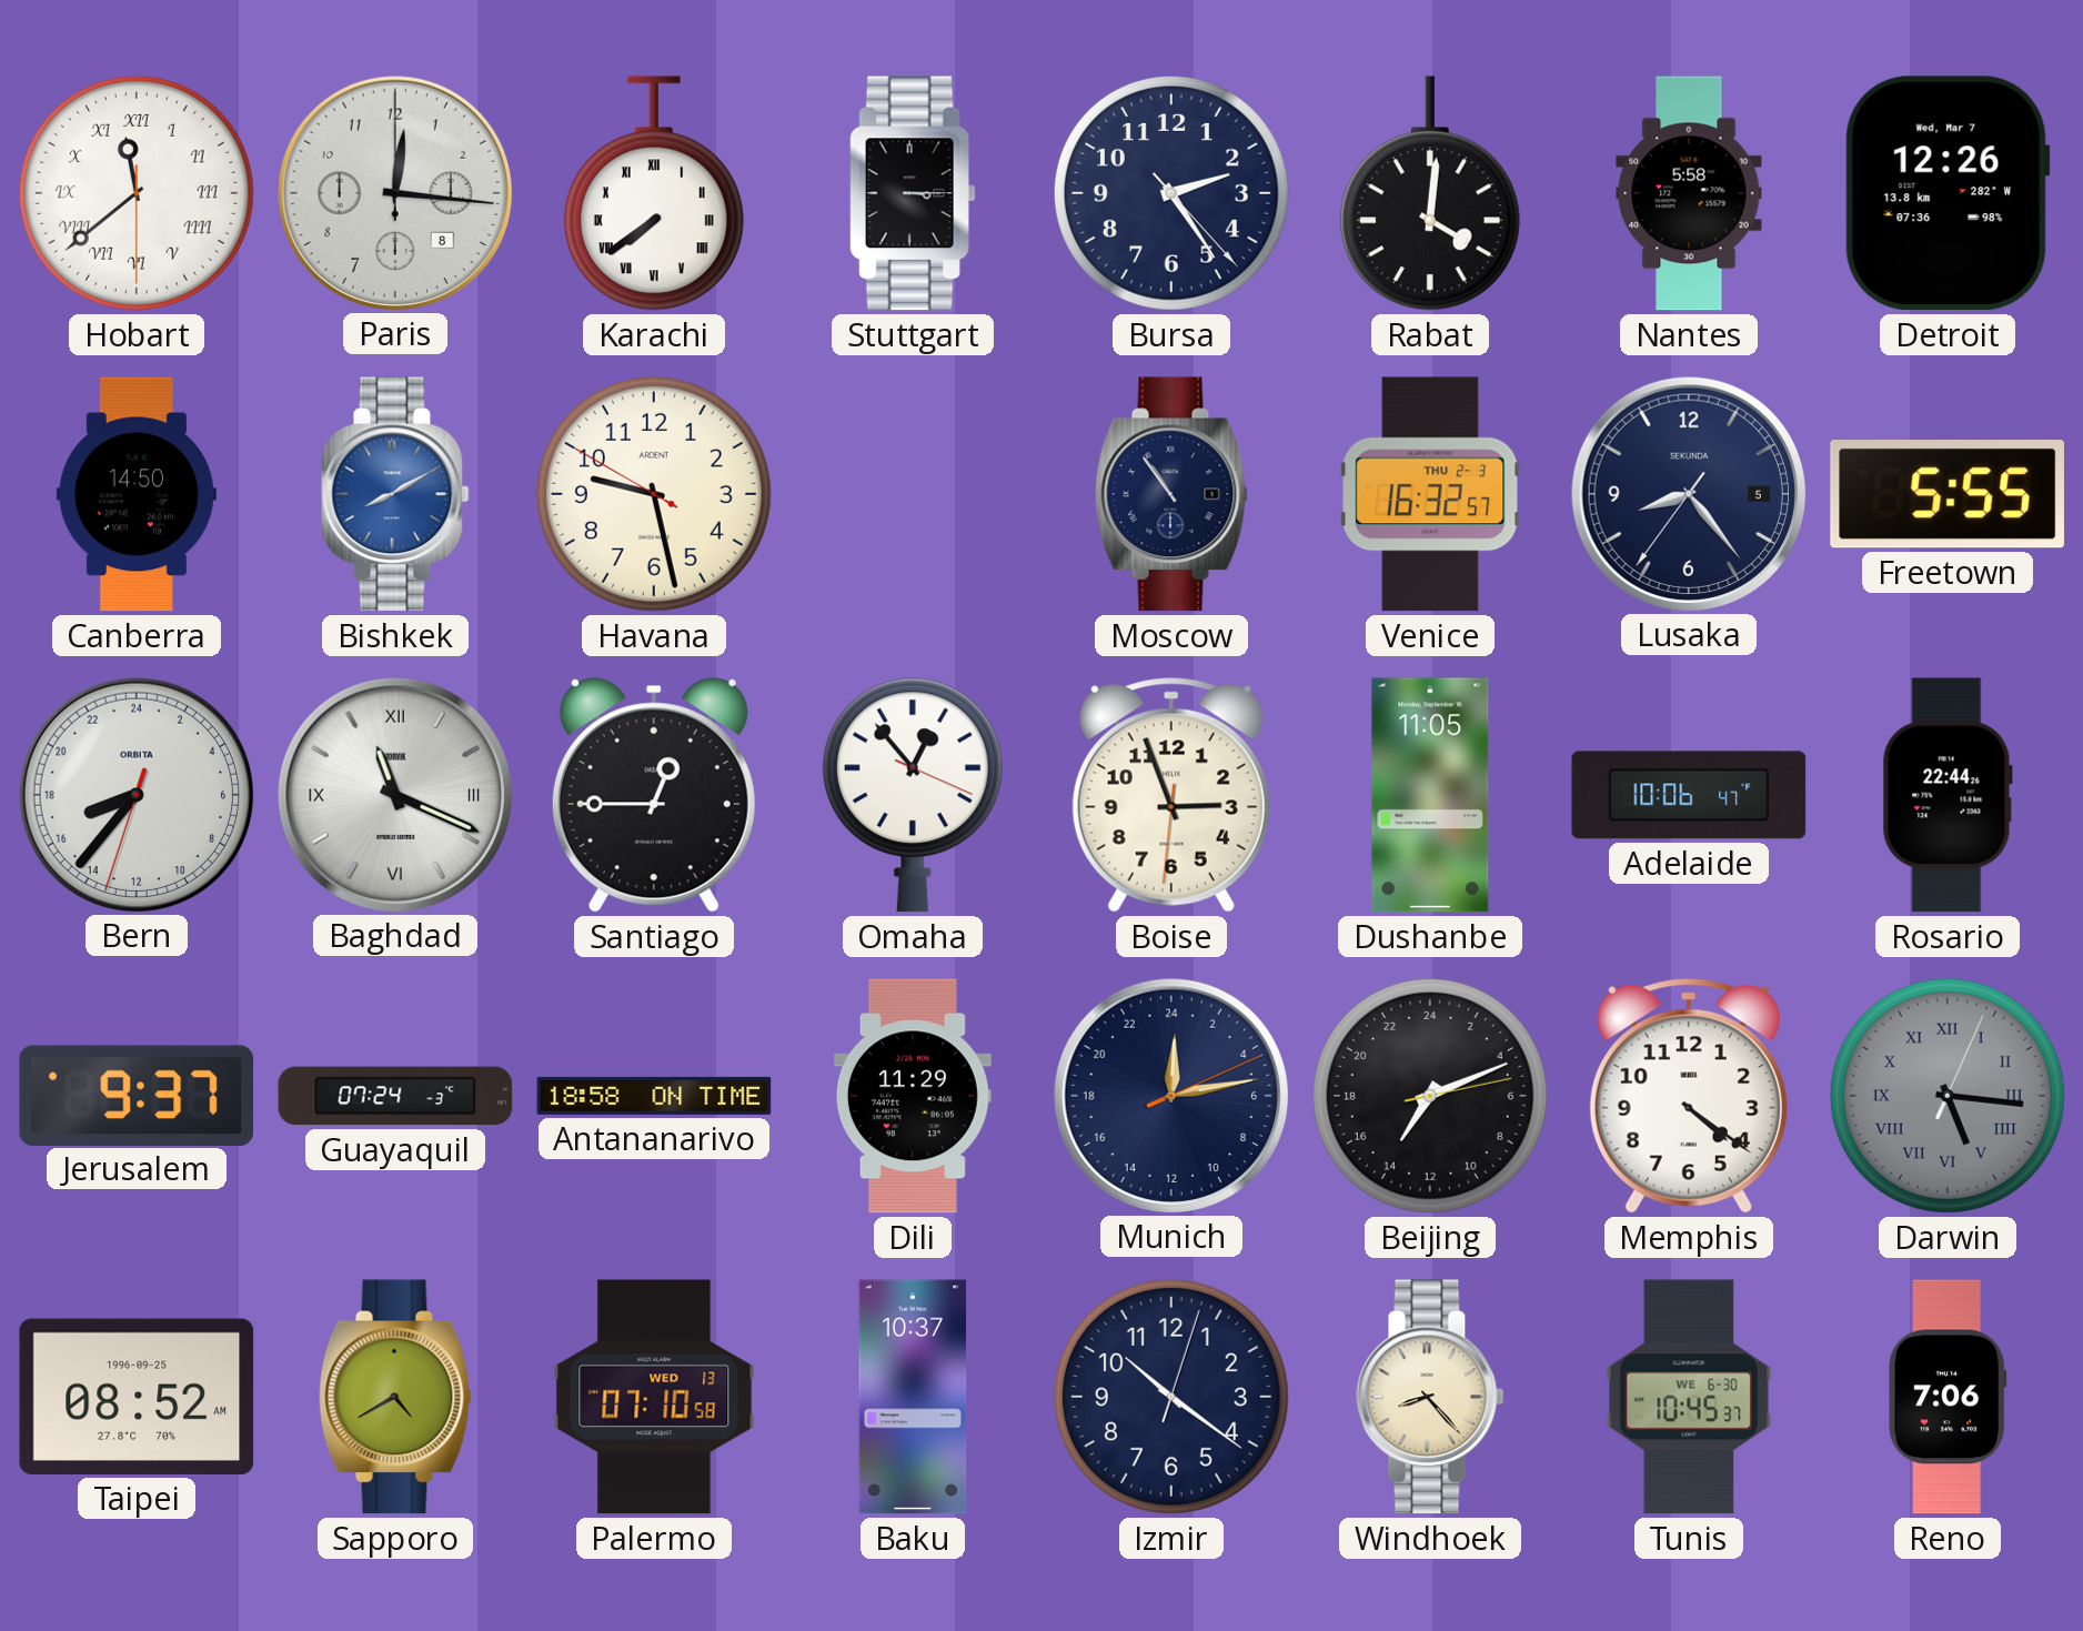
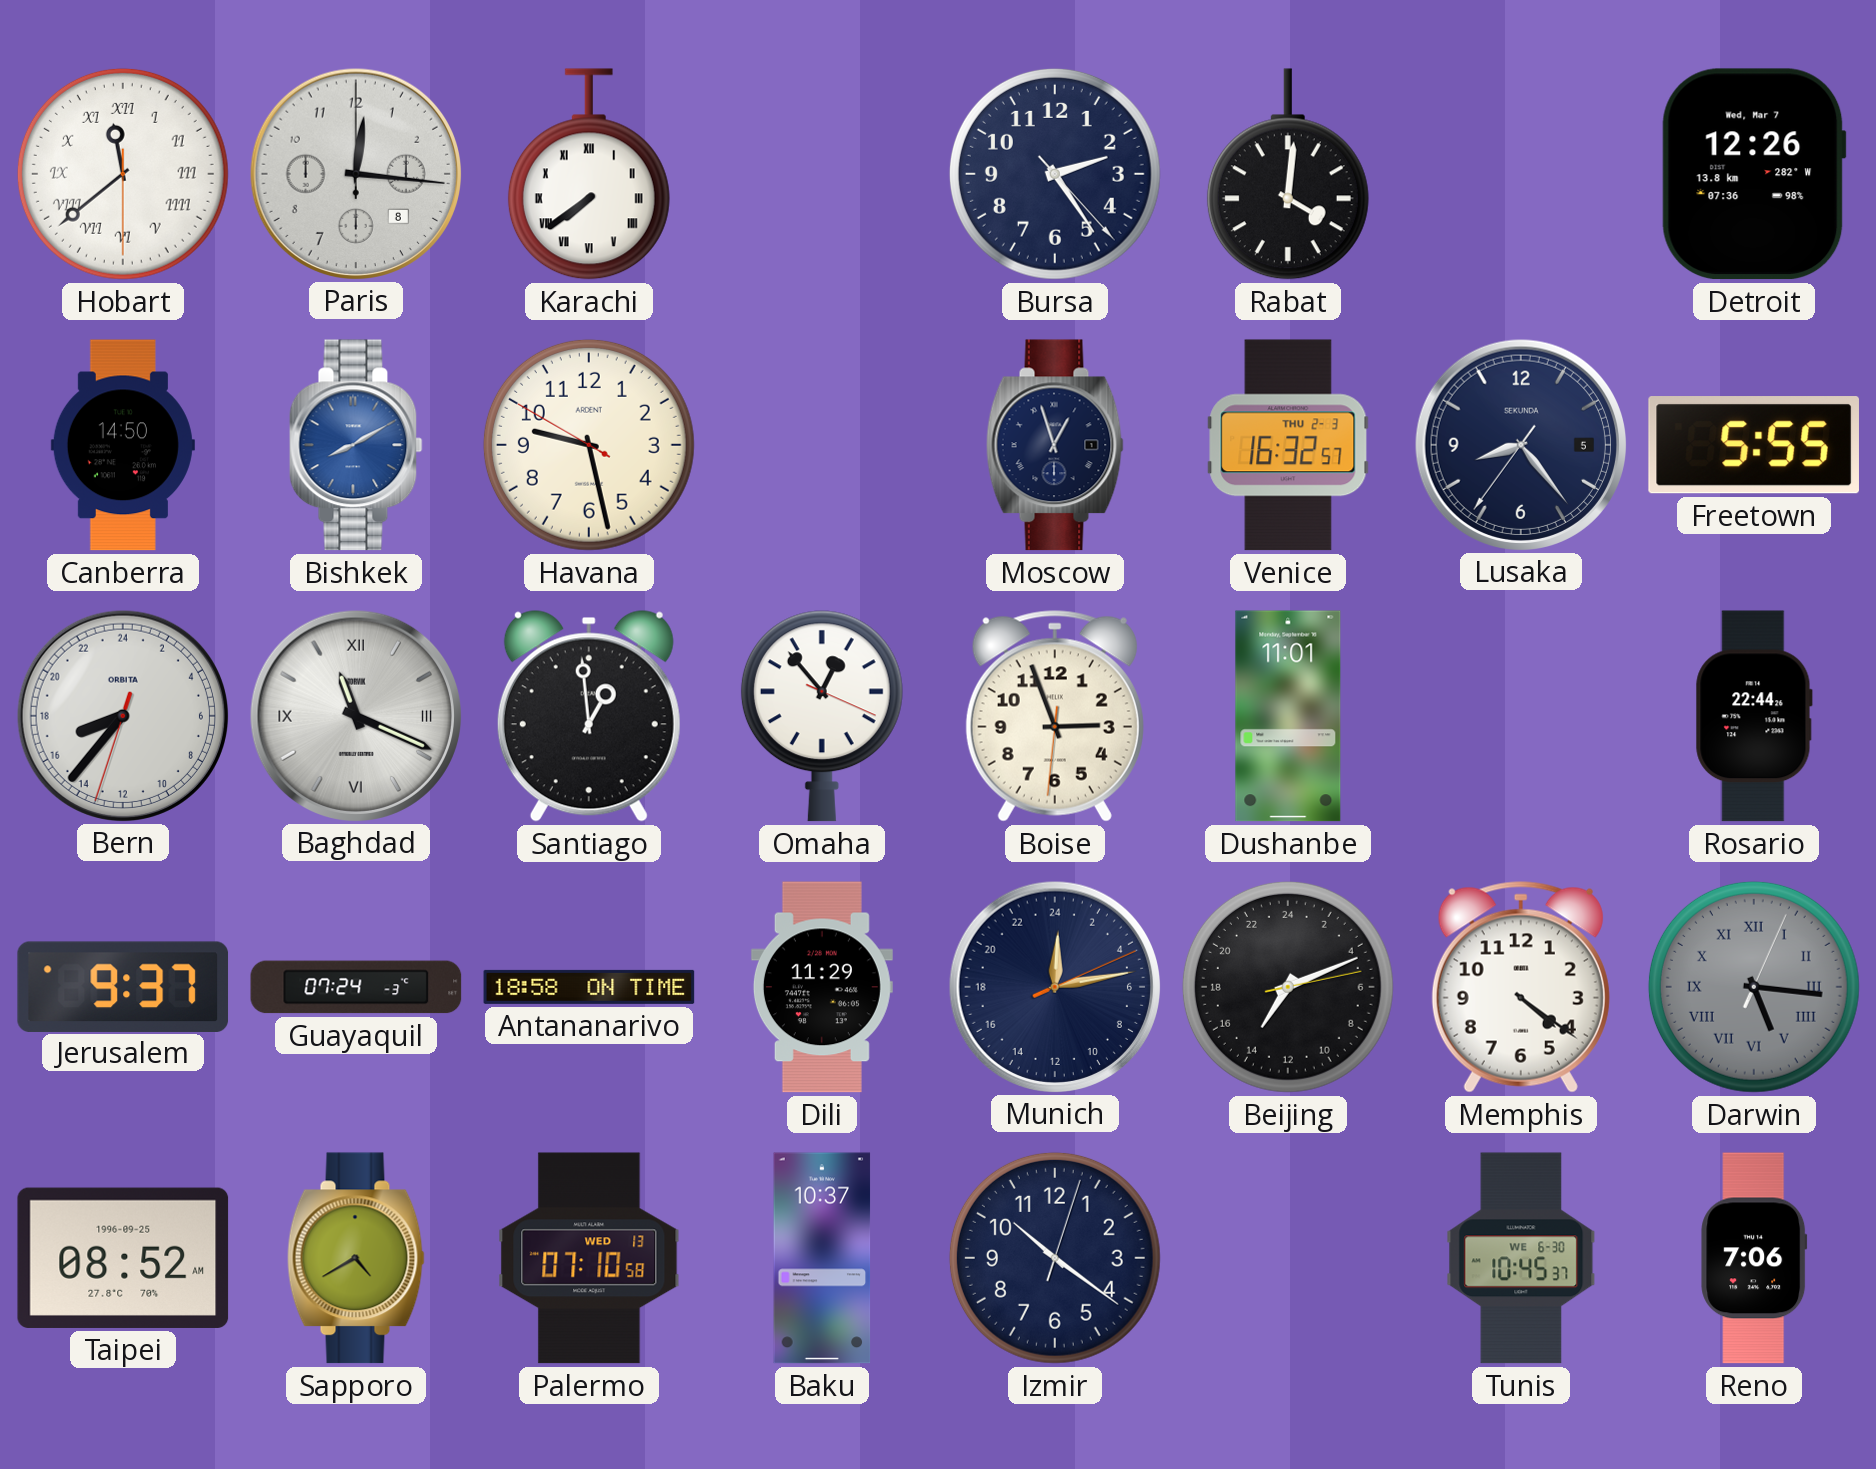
Stuttgart: 3:15 -> none
Nantes: 5:58 -> none
Moscow: 10:54 -> 12:57
Santiago: 12:45 -> 12:59
Dushanbe: 11:05 -> 11:01
Adelaide: 10:06 -> none
Windhoek: 8:23 -> none
